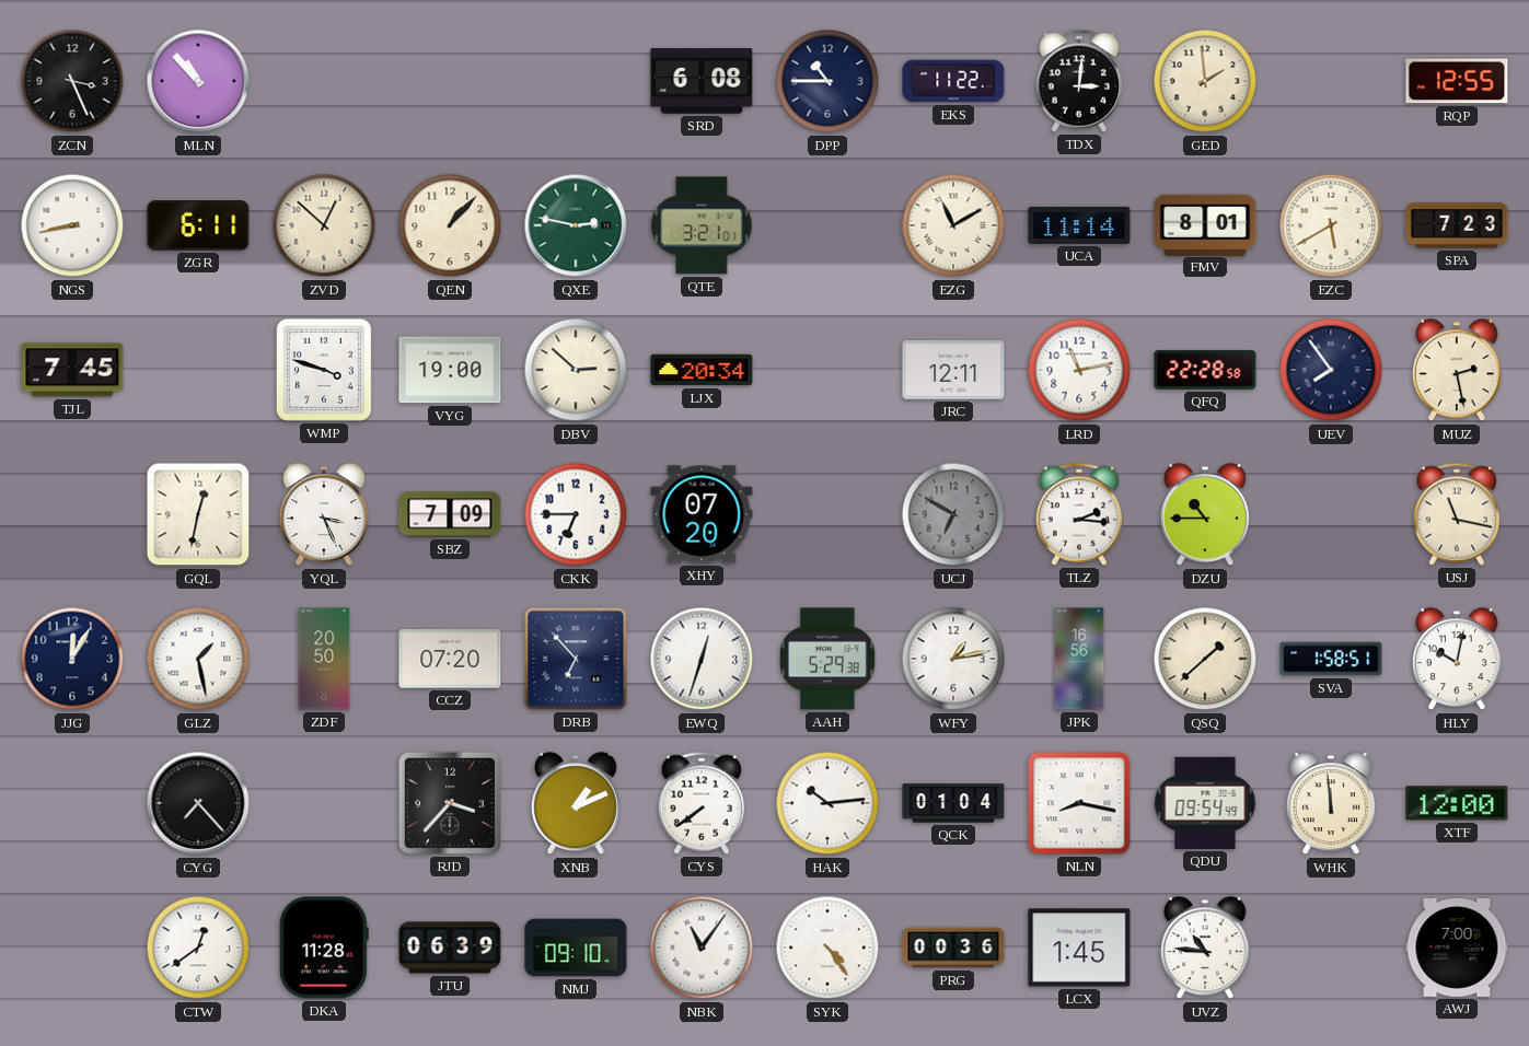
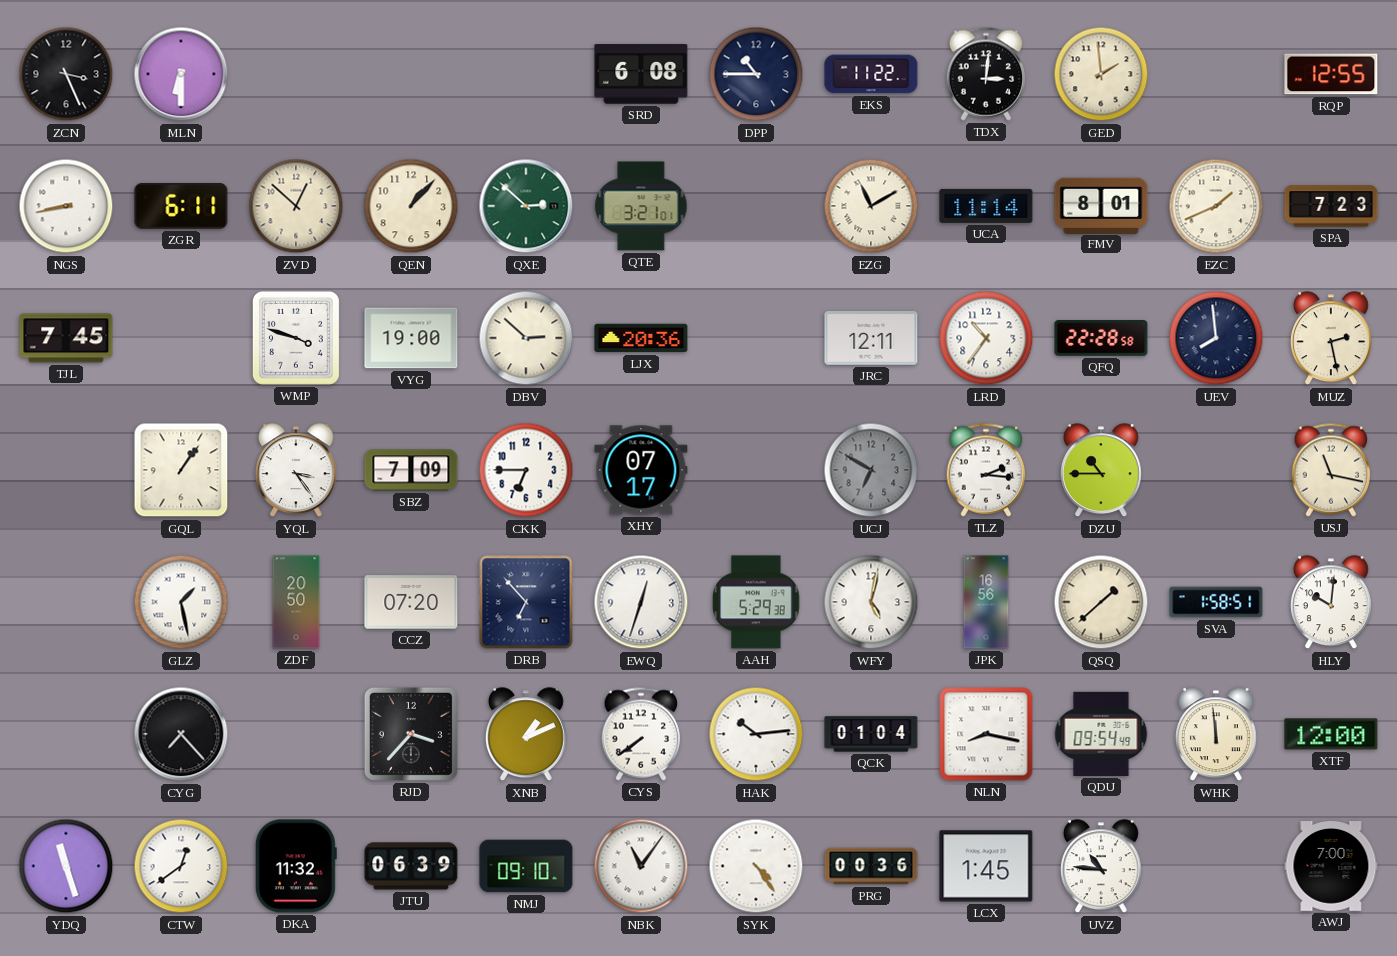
MLN: 10:53 -> 6:30
QXE: 2:47 -> 2:52
EZC: 5:40 -> 1:41
LJX: 20:34 -> 20:36
LRD: 11:13 -> 10:36
UEV: 7:54 -> 7:59
GQL: 12:32 -> 1:06
YQL: 3:26 -> 3:24
XHY: 07:20 -> 07:17
JJG: 12:05 -> none
WFY: 1:13 -> 5:02
HLY: 10:02 -> 10:01
YDQ: none -> 11:27
DKA: 11:28 -> 11:32
